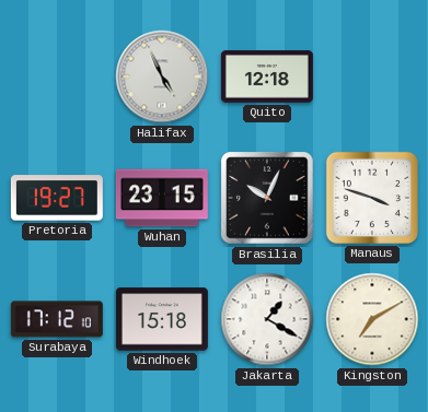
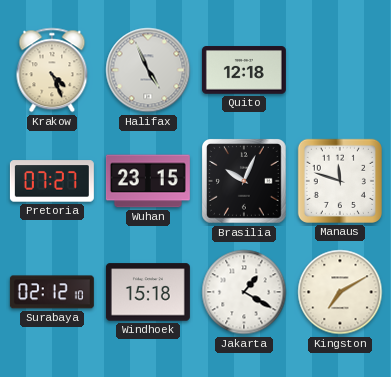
Krakow: none -> 4:26
Pretoria: 19:27 -> 07:27
Manaus: 3:48 -> 11:48
Surabaya: 17:12 -> 02:12
